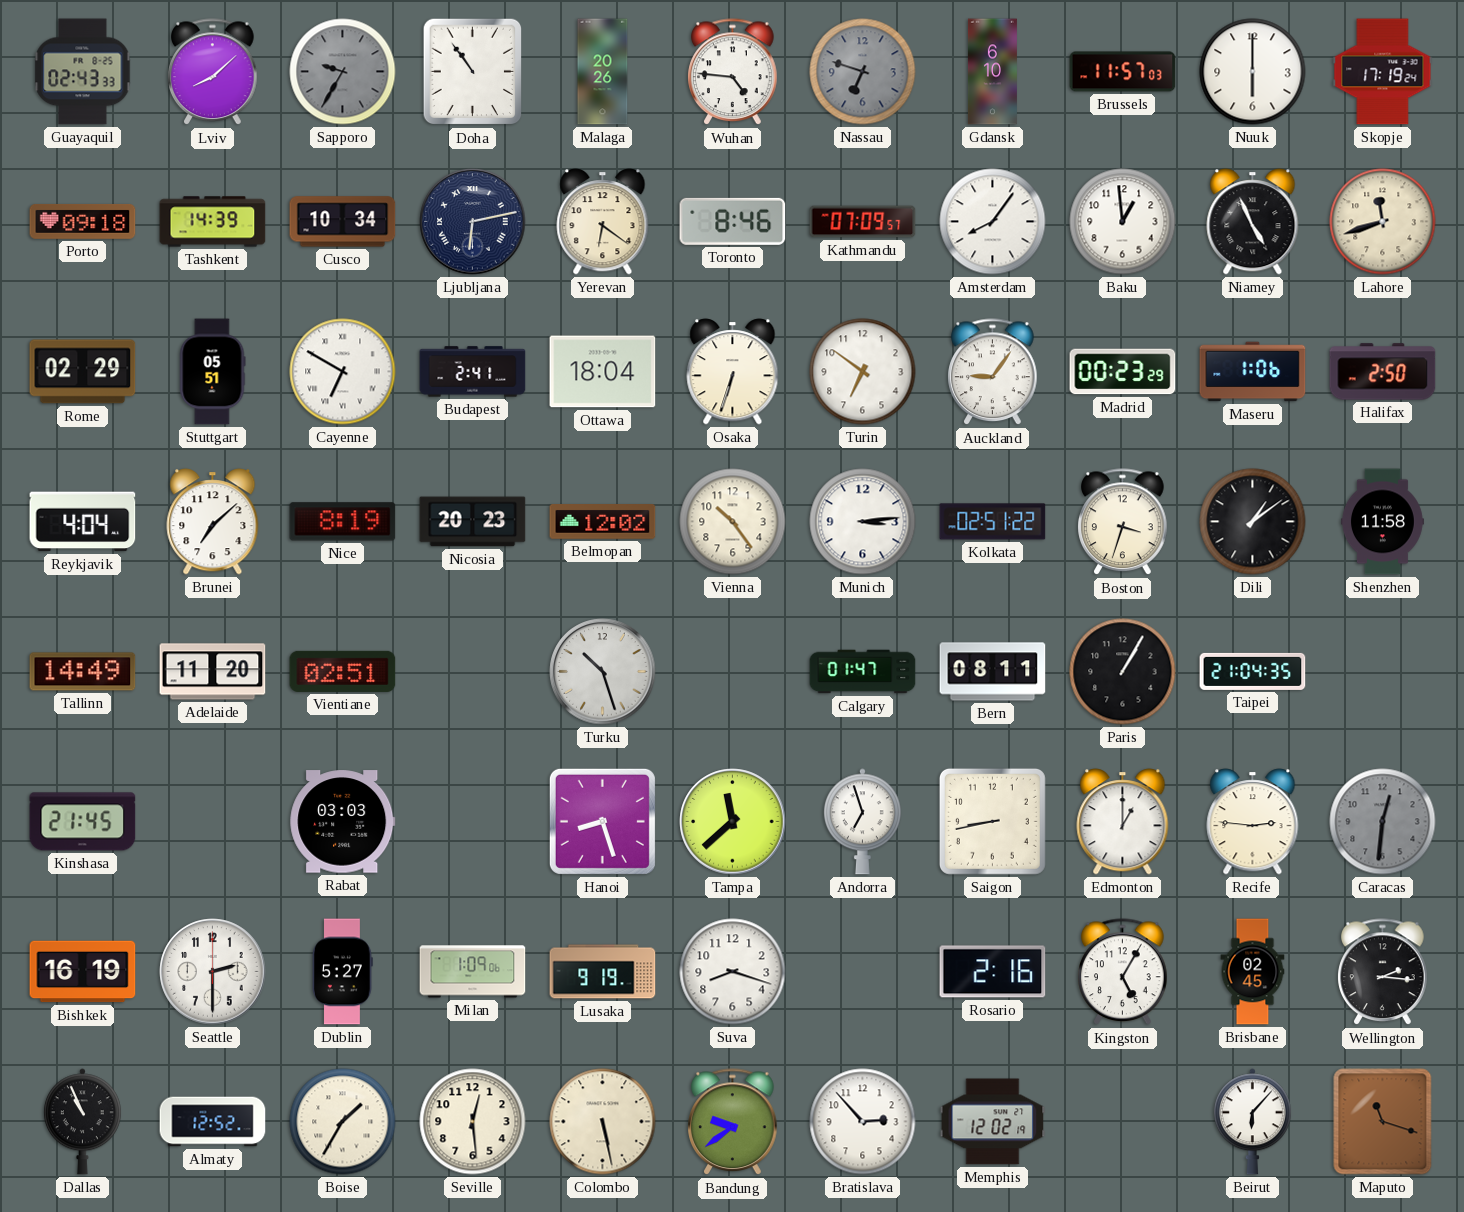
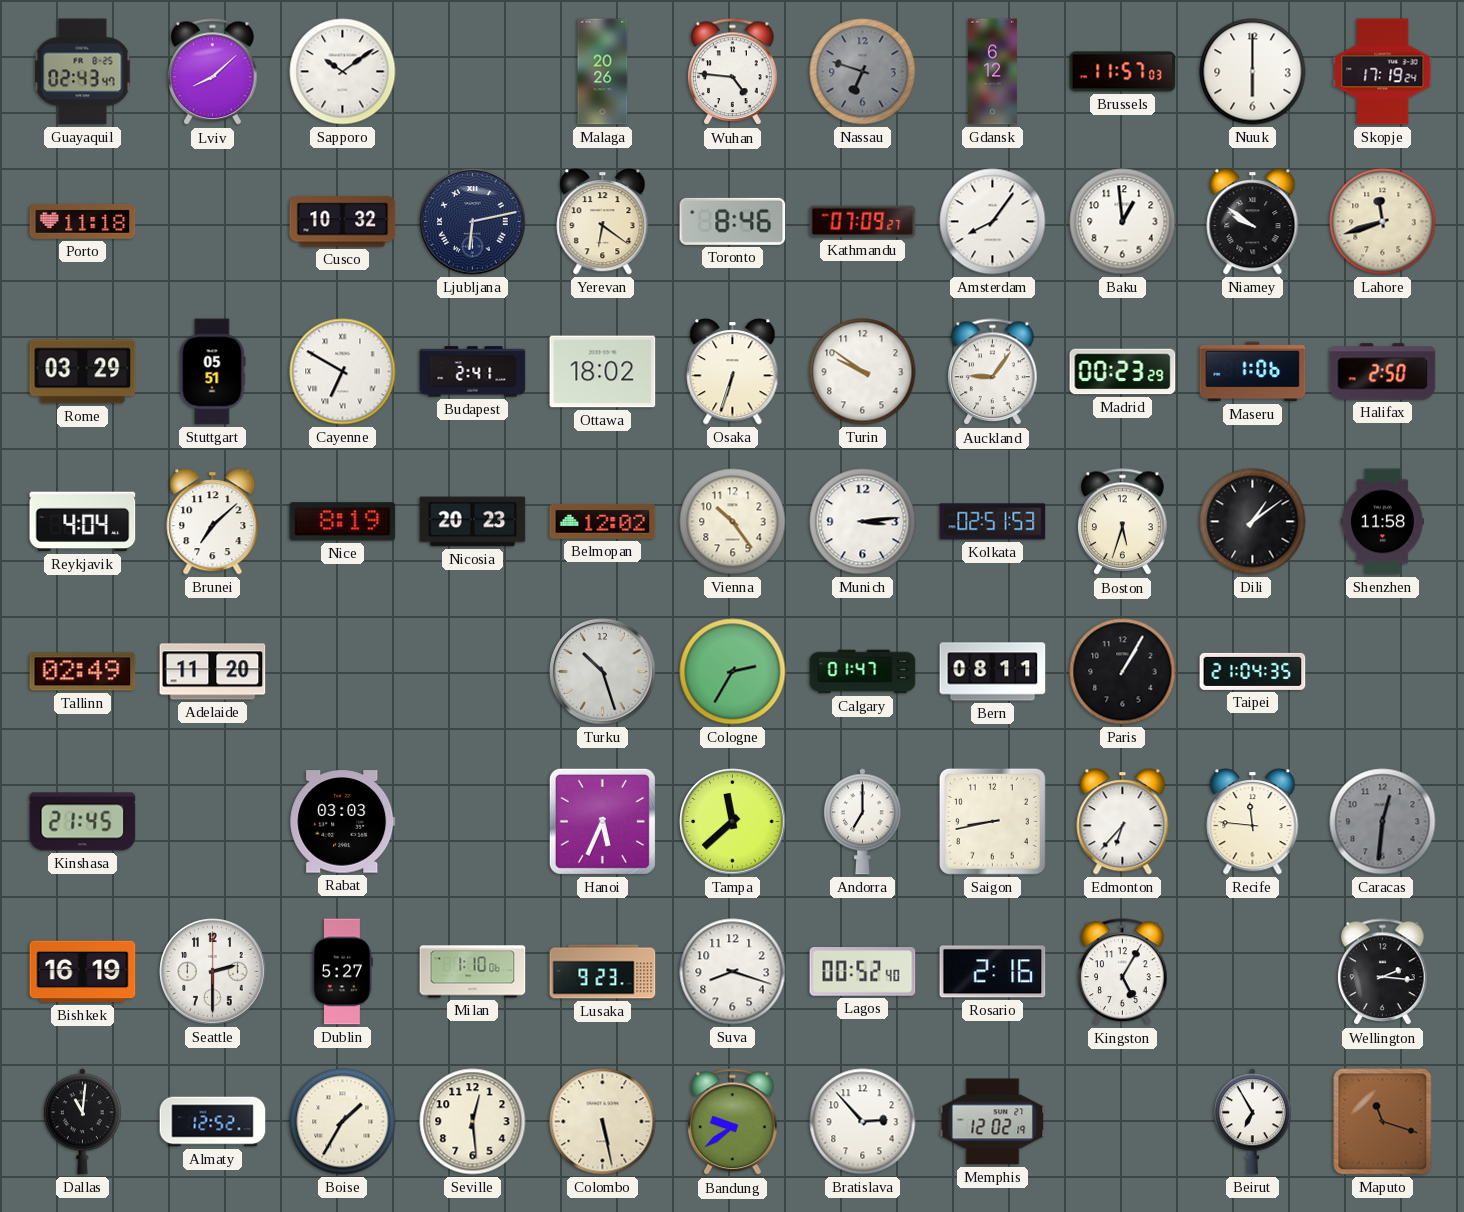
Guayaquil: 02:43:33 -> 02:43:47
Sapporo: 9:35 -> 10:09
Sapporo dial: grey -> white
Doha: 10:54 -> none
Gdansk: 6:10 -> 6:12
Porto: 09:18 -> 11:18
Tashkent: 14:39 -> none
Cusco: 10:34 -> 10:32
Kathmandu: 07:09:57 -> 07:09:27
Niamey: 4:56 -> 9:51
Rome: 02:29 -> 03:29
Ottawa: 18:04 -> 18:02
Turin: 6:51 -> 9:51
Kolkata: 02:51:22 -> 02:51:53
Boston: 3:33 -> 5:33
Tallinn: 14:49 -> 02:49
Vientiane: 02:51 -> none
Cologne: none -> 2:35
Hanoi: 8:27 -> 5:34
Andorra: 6:57 -> 7:00
Edmonton: 1:00 -> 6:37
Recife: 2:46 -> 11:46
Milan: 1:09 -> 1:10
Lusaka: 9:19 -> 9:23
Lagos: none -> 00:52
Brisbane: 02:45 -> none
Dallas: 10:56 -> 11:01
Beirut: 6:07 -> 6:55
